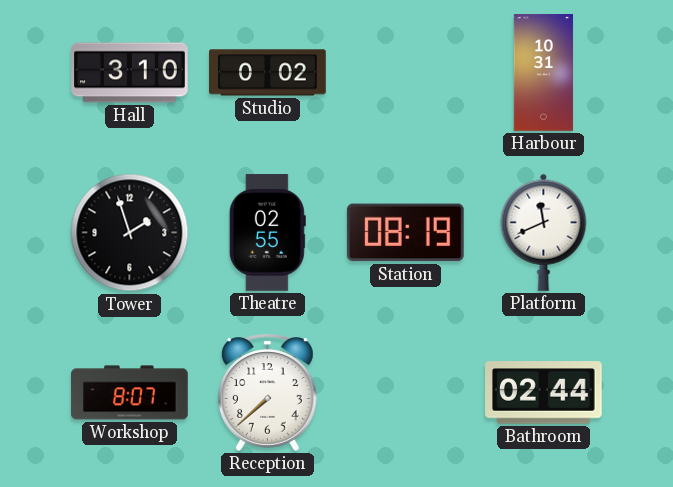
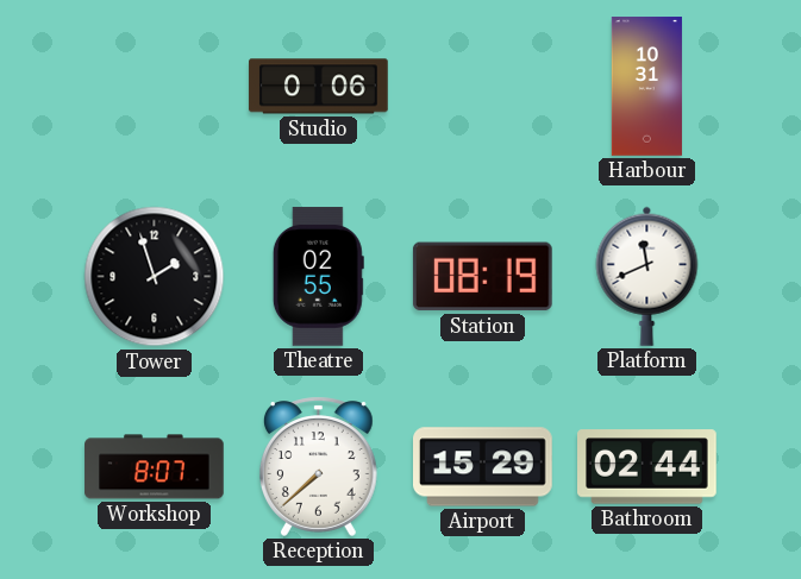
Hall: 3:10 -> none
Studio: 0:02 -> 0:06
Airport: none -> 15:29
